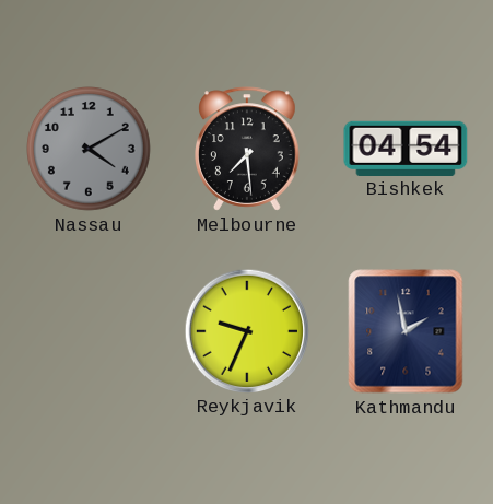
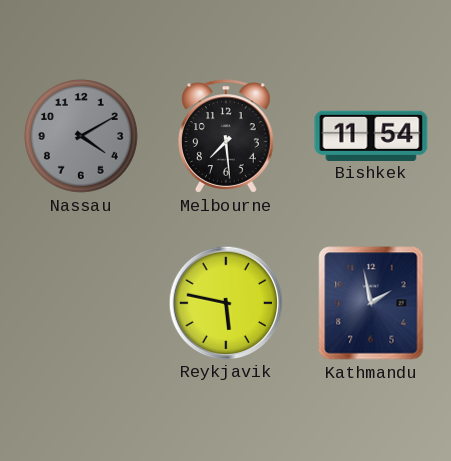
Bishkek: 04:54 -> 11:54
Reykjavik: 9:34 -> 5:47
